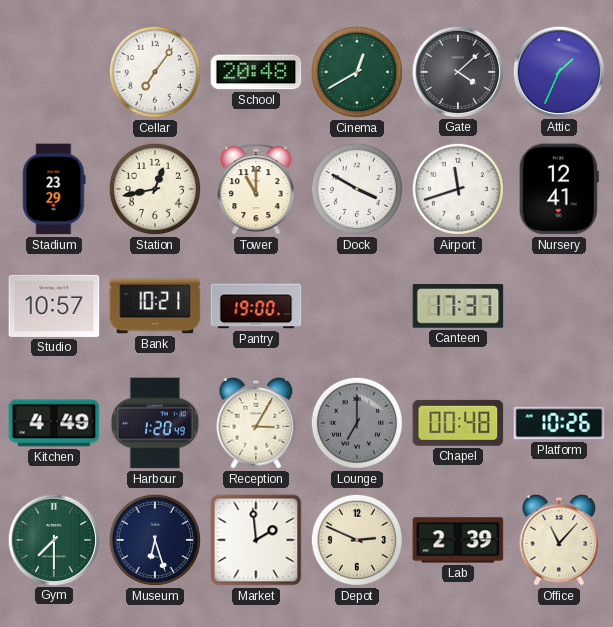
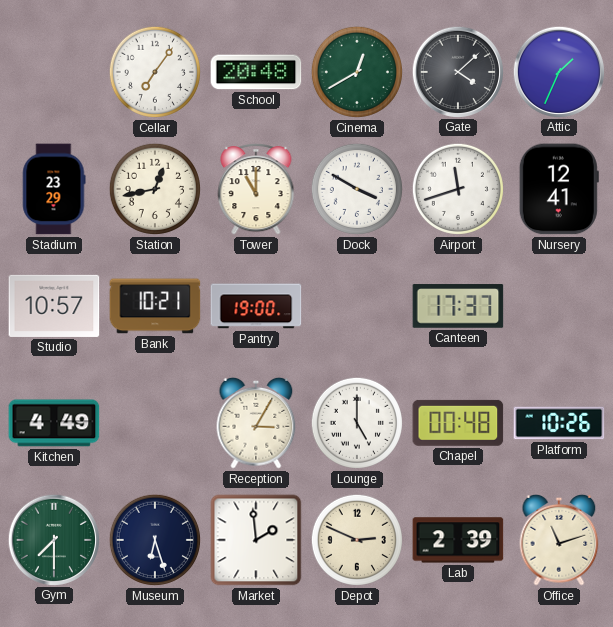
Harbour: 1:20 -> none
Lounge: 7:00 -> 5:00
Lounge dial: grey -> white
Office: 11:07 -> 11:12
